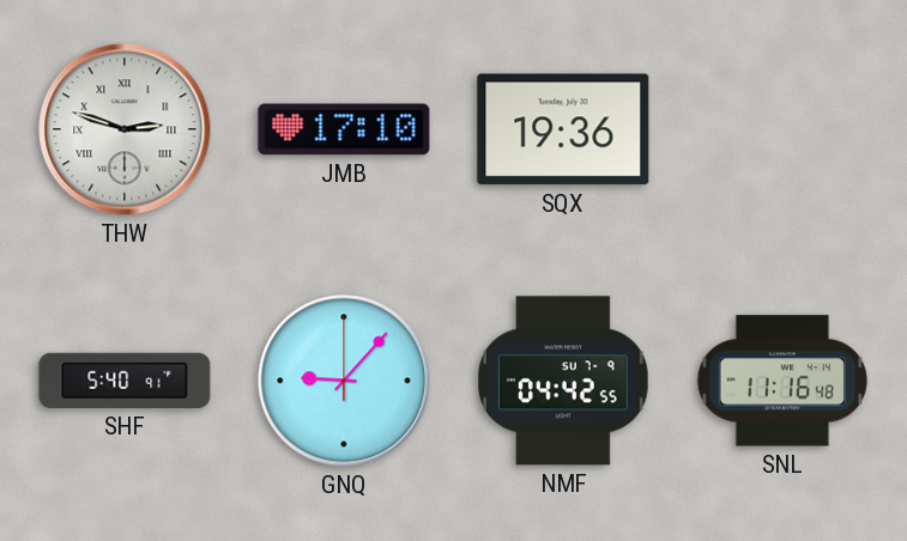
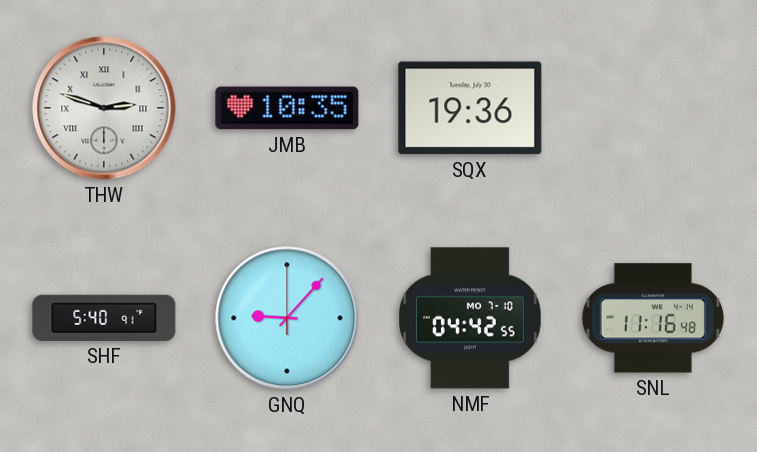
JMB: 17:10 -> 10:35
NMF date: SU 7-9 -> MO 7-10
